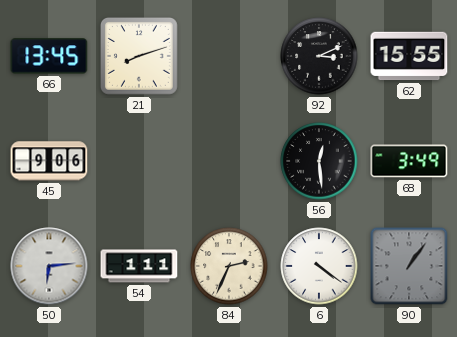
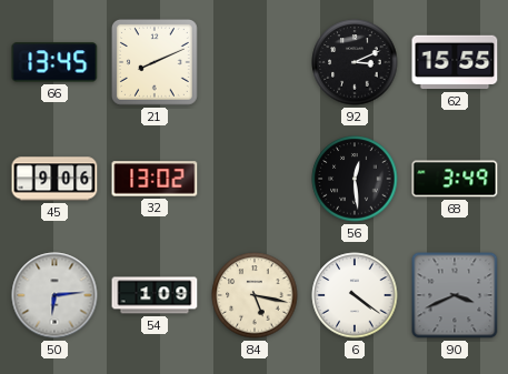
21: 8:12 -> 8:11
32: none -> 13:02
54: 1:11 -> 1:09
84: 2:34 -> 5:17
90: 1:06 -> 3:41
